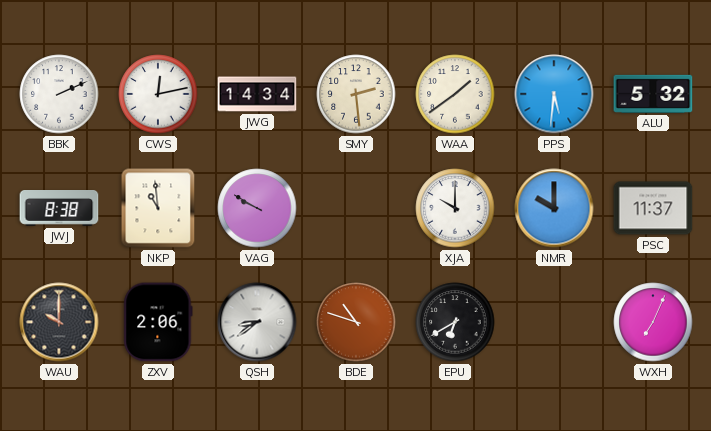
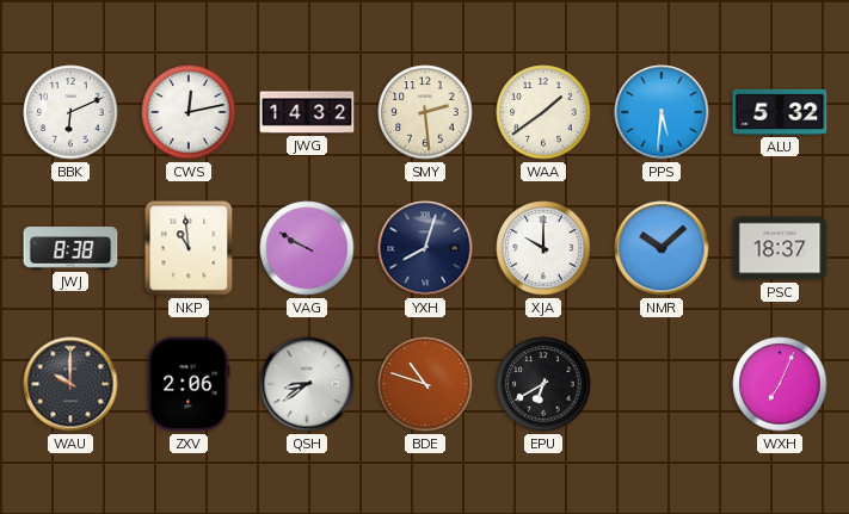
BBK: 2:11 -> 6:11
JWG: 14:34 -> 14:32
YXH: none -> 8:03
NMR: 10:00 -> 10:08
PSC: 11:37 -> 18:37
